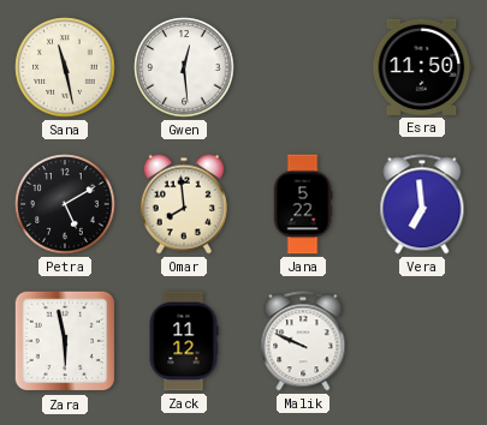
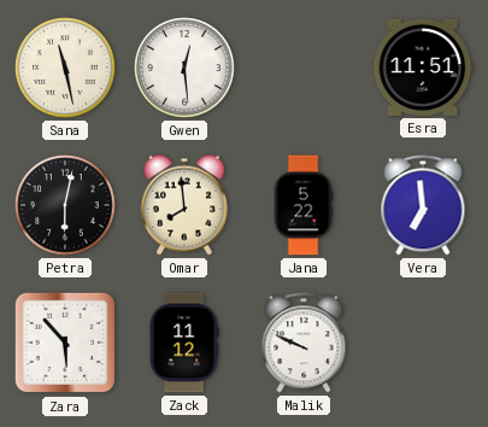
Esra: 11:50 -> 11:51
Petra: 5:10 -> 6:02
Zara: 5:58 -> 5:53
